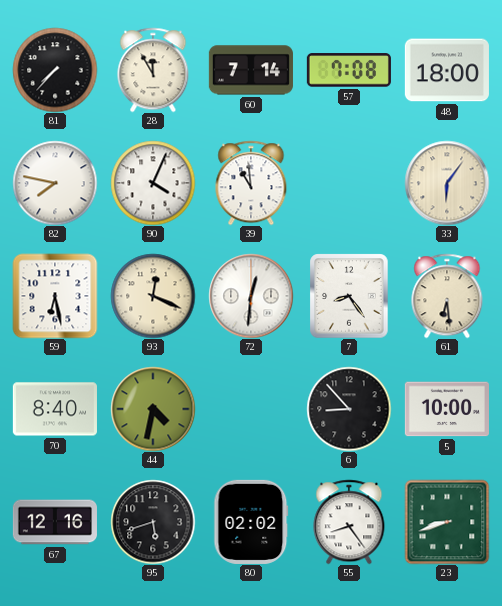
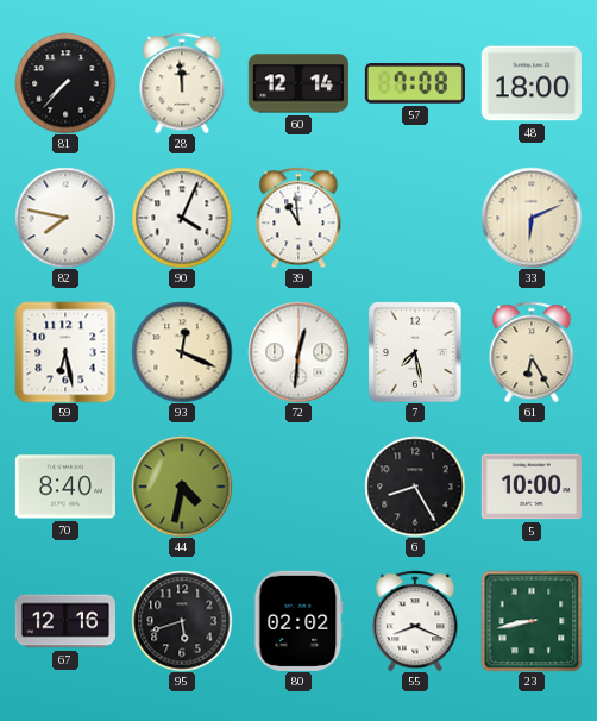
28: 11:55 -> 11:59
60: 7:14 -> 12:14
33: 6:06 -> 6:11
7: 8:24 -> 7:28
61: 6:29 -> 6:25
6: 8:53 -> 8:25
55: 8:24 -> 8:19
23: 8:42 -> 8:43
